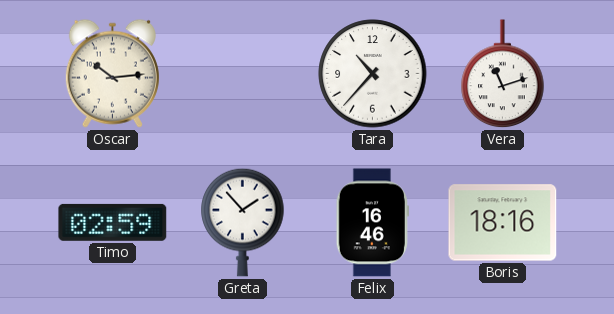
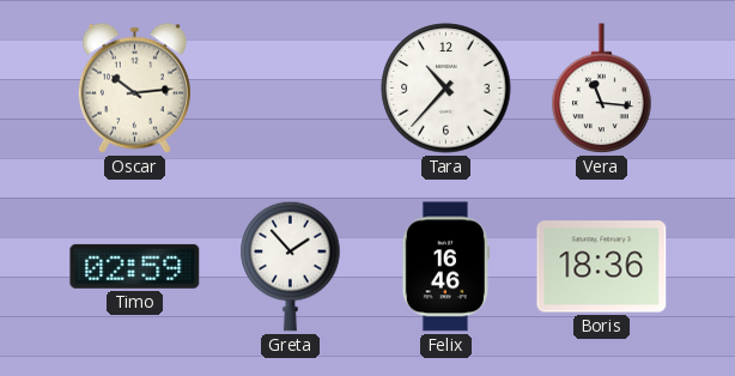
Vera: 11:12 -> 11:16
Boris: 18:16 -> 18:36
